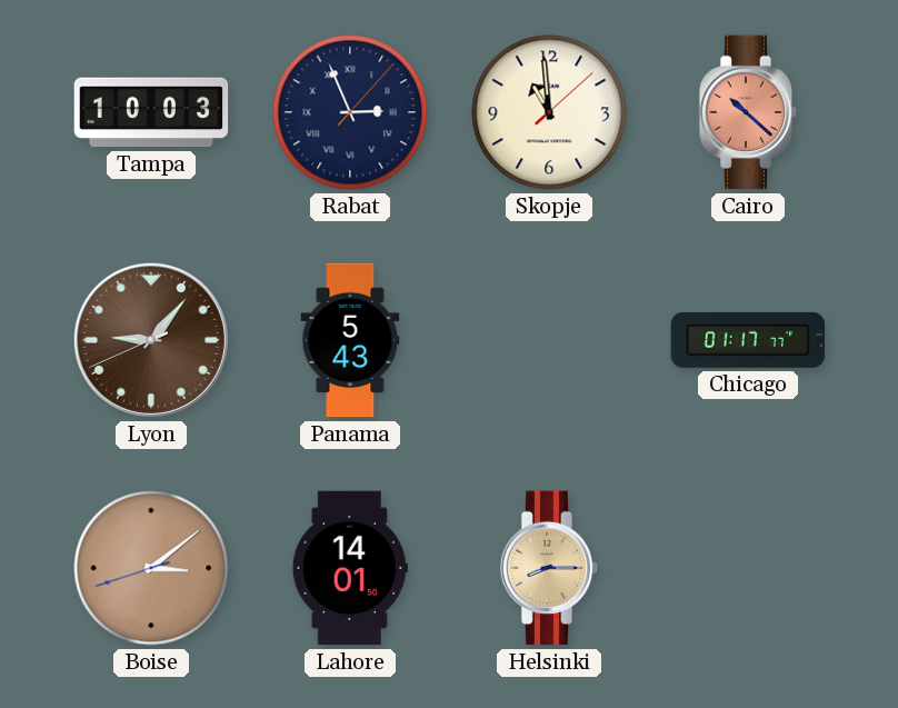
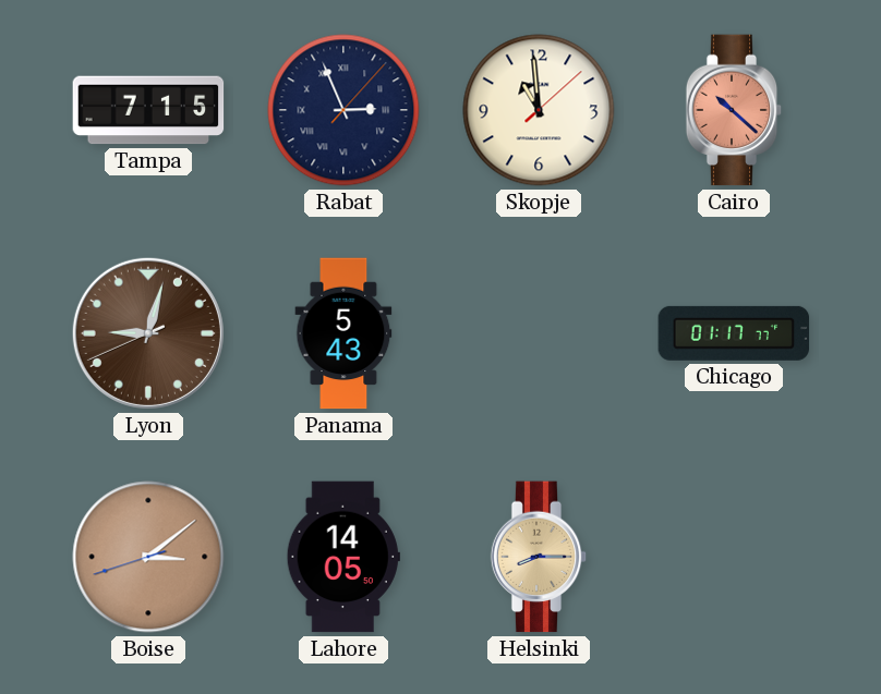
Tampa: 10:03 -> 7:15
Lyon: 9:06 -> 9:02
Lahore: 14:01 -> 14:05
